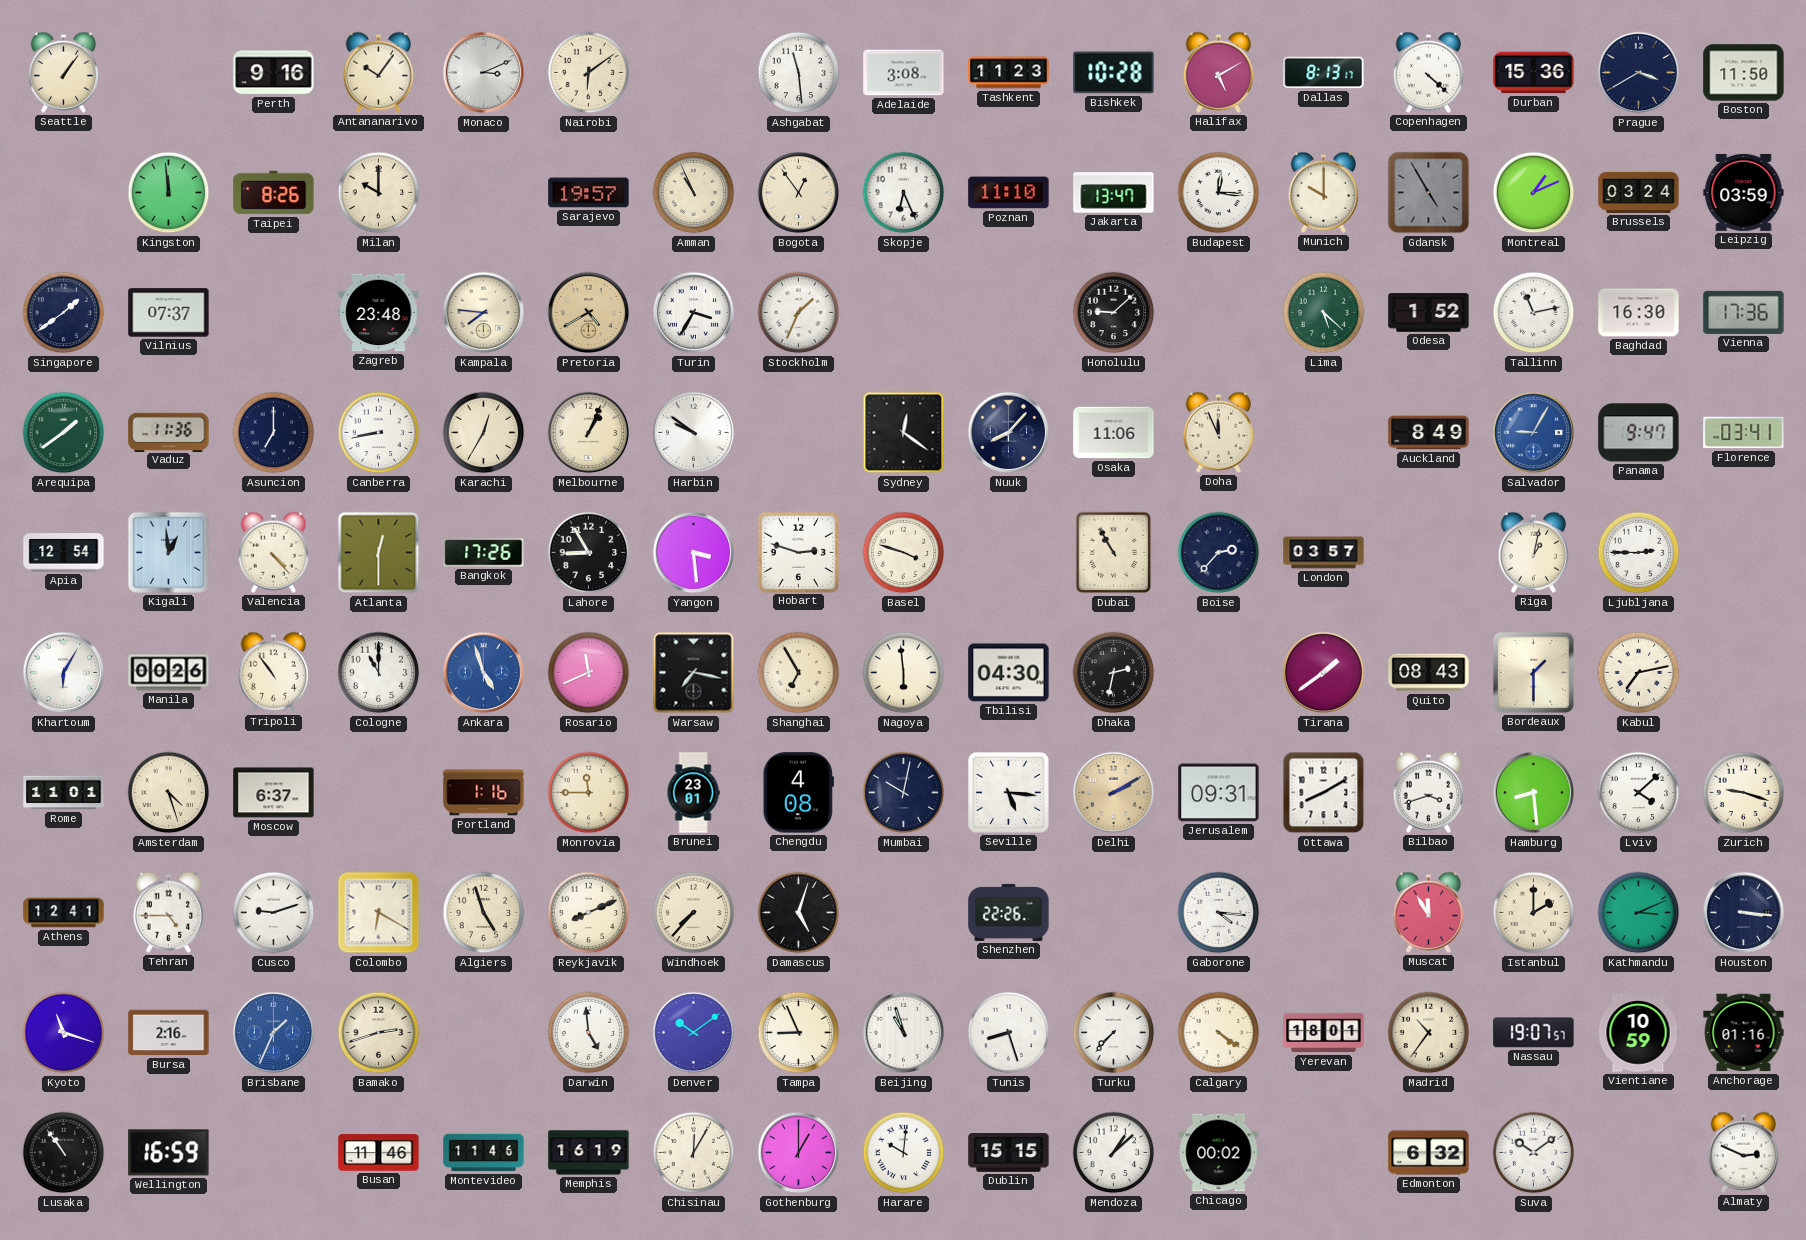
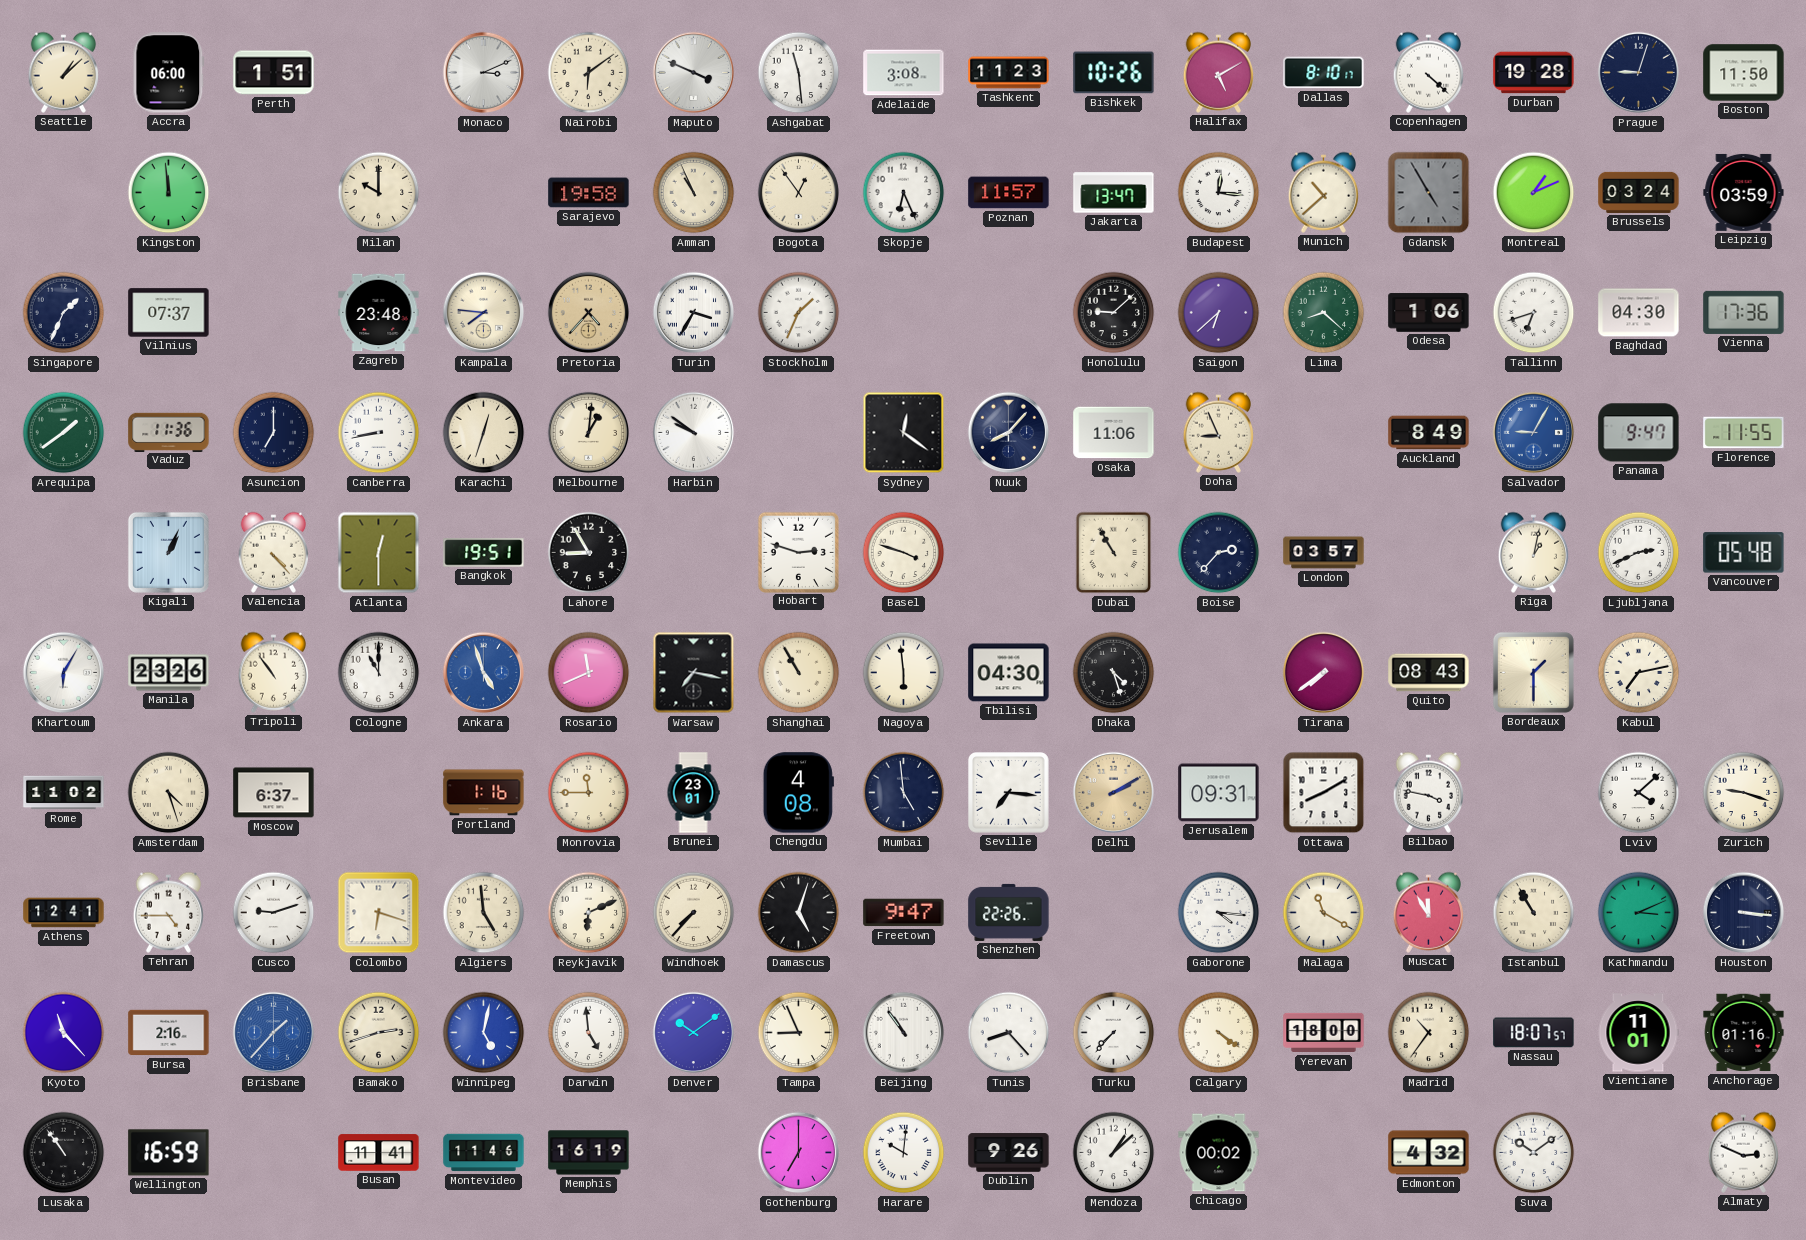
Seattle: 1:06 -> 1:08
Accra: none -> 06:00
Perth: 9:16 -> 1:51
Antananarivo: 10:06 -> none
Maputo: none -> 3:49
Bishkek: 10:28 -> 10:26
Dallas: 8:13 -> 8:10
Durban: 15:36 -> 19:28
Prague: 3:40 -> 9:03
Taipei: 8:26 -> none
Sarajevo: 19:57 -> 19:58
Poznan: 11:10 -> 11:57
Munich: 10:00 -> 10:38
Singapore: 1:39 -> 1:34
Pretoria: 4:40 -> 4:37
Saigon: none -> 6:38
Lima: 5:22 -> 8:22
Odesa: 1:52 -> 1:06
Tallinn: 11:13 -> 6:42
Baghdad: 16:30 -> 04:30
Karachi: 12:35 -> 12:33
Melbourne: 1:04 -> 1:01
Doha: 11:56 -> 8:56
Florence: 03:41 -> 11:55
Apia: 12:54 -> none
Kigali: 12:59 -> 1:04
Bangkok: 17:26 -> 19:51
Yangon: 3:29 -> none
Ljubljana: 2:45 -> 2:41
Vancouver: none -> 05:48
Manila: 00:26 -> 23:26
Shanghai: 6:55 -> 10:55
Dhaka: 2:32 -> 4:27
Tirana: 1:39 -> 7:39
Rome: 11:01 -> 11:02
Mumbai: 10:02 -> 4:59
Seville: 5:16 -> 7:16
Bilbao: 3:42 -> 3:47
Hamburg: 8:29 -> none
Colombo: 6:20 -> 6:18
Algiers: 4:57 -> 4:59
Reykjavik: 8:11 -> 6:11
Freetown: none -> 9:47
Malaga: none -> 11:20
Istanbul: 2:00 -> 10:55
Kyoto: 11:18 -> 11:23
Brisbane: 1:34 -> 1:37
Winnipeg: none -> 5:02
Beijing: 10:57 -> 10:54
Tunis: 8:27 -> 8:23
Yerevan: 18:01 -> 18:00
Nassau: 19:07 -> 18:07
Vientiane: 10:59 -> 11:01
Busan: 11:46 -> 11:41
Chisinau: 12:05 -> none
Gothenburg: 1:00 -> 7:00
Dublin: 15:15 -> 9:26
Edmonton: 6:32 -> 4:32
